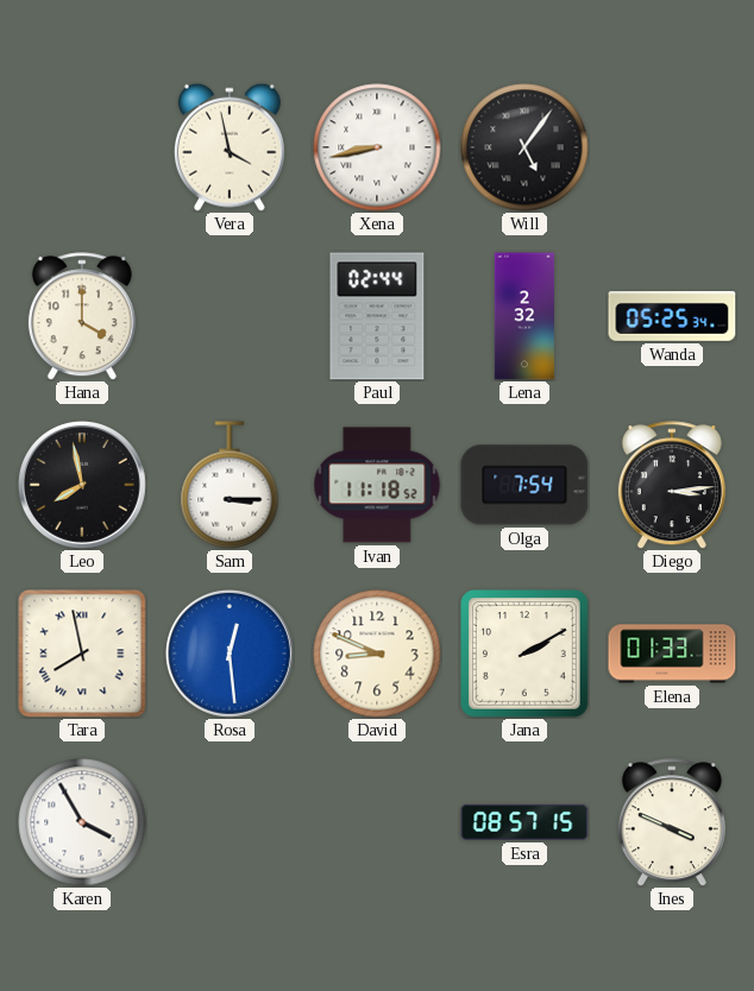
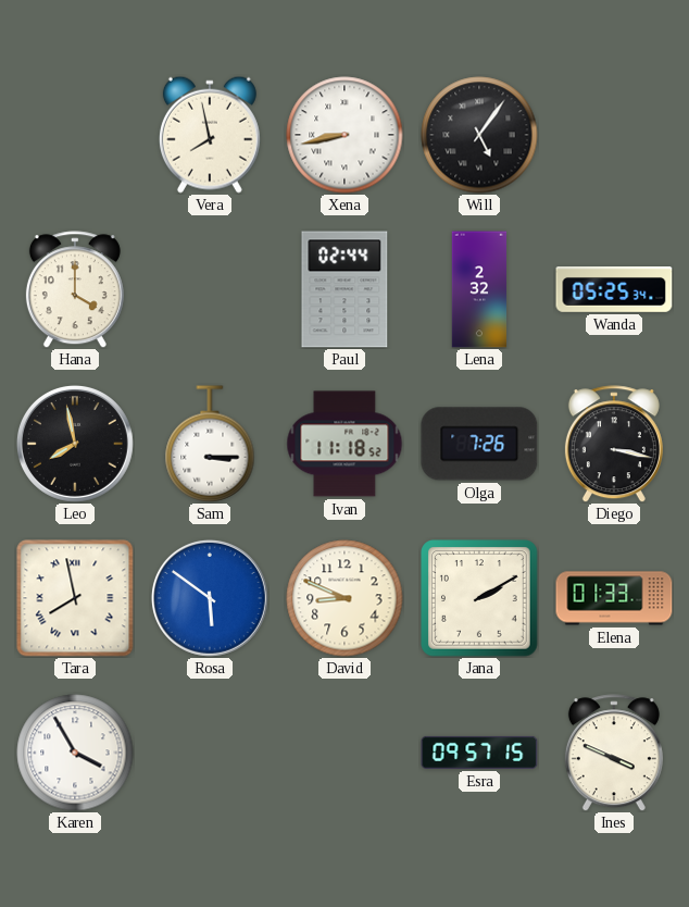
Vera: 3:58 -> 7:58
Olga: 7:54 -> 7:26
Diego: 3:14 -> 3:17
Rosa: 12:29 -> 5:51
Esra: 08:57 -> 09:57
